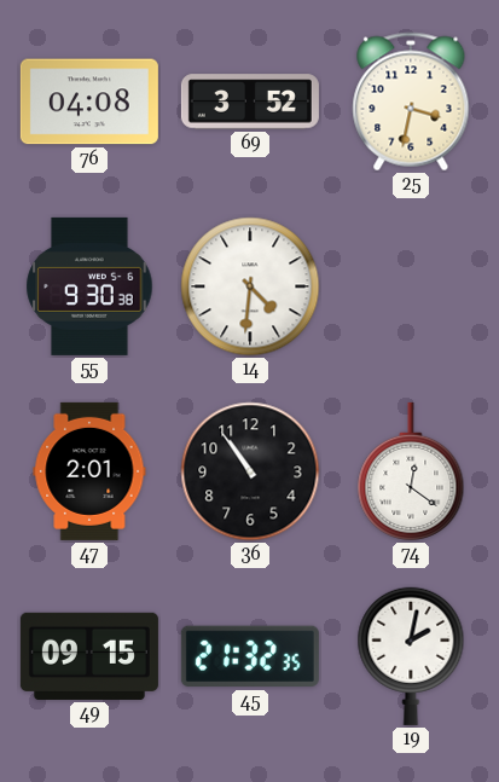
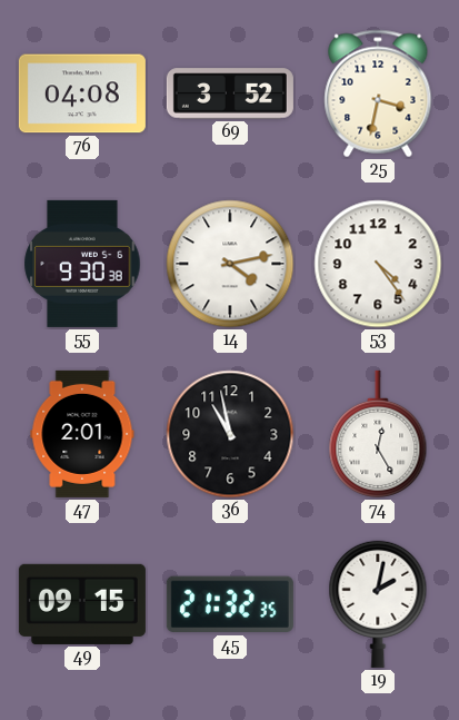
14: 4:31 -> 4:13
53: none -> 4:24
36: 10:54 -> 10:58
74: 12:21 -> 12:25
